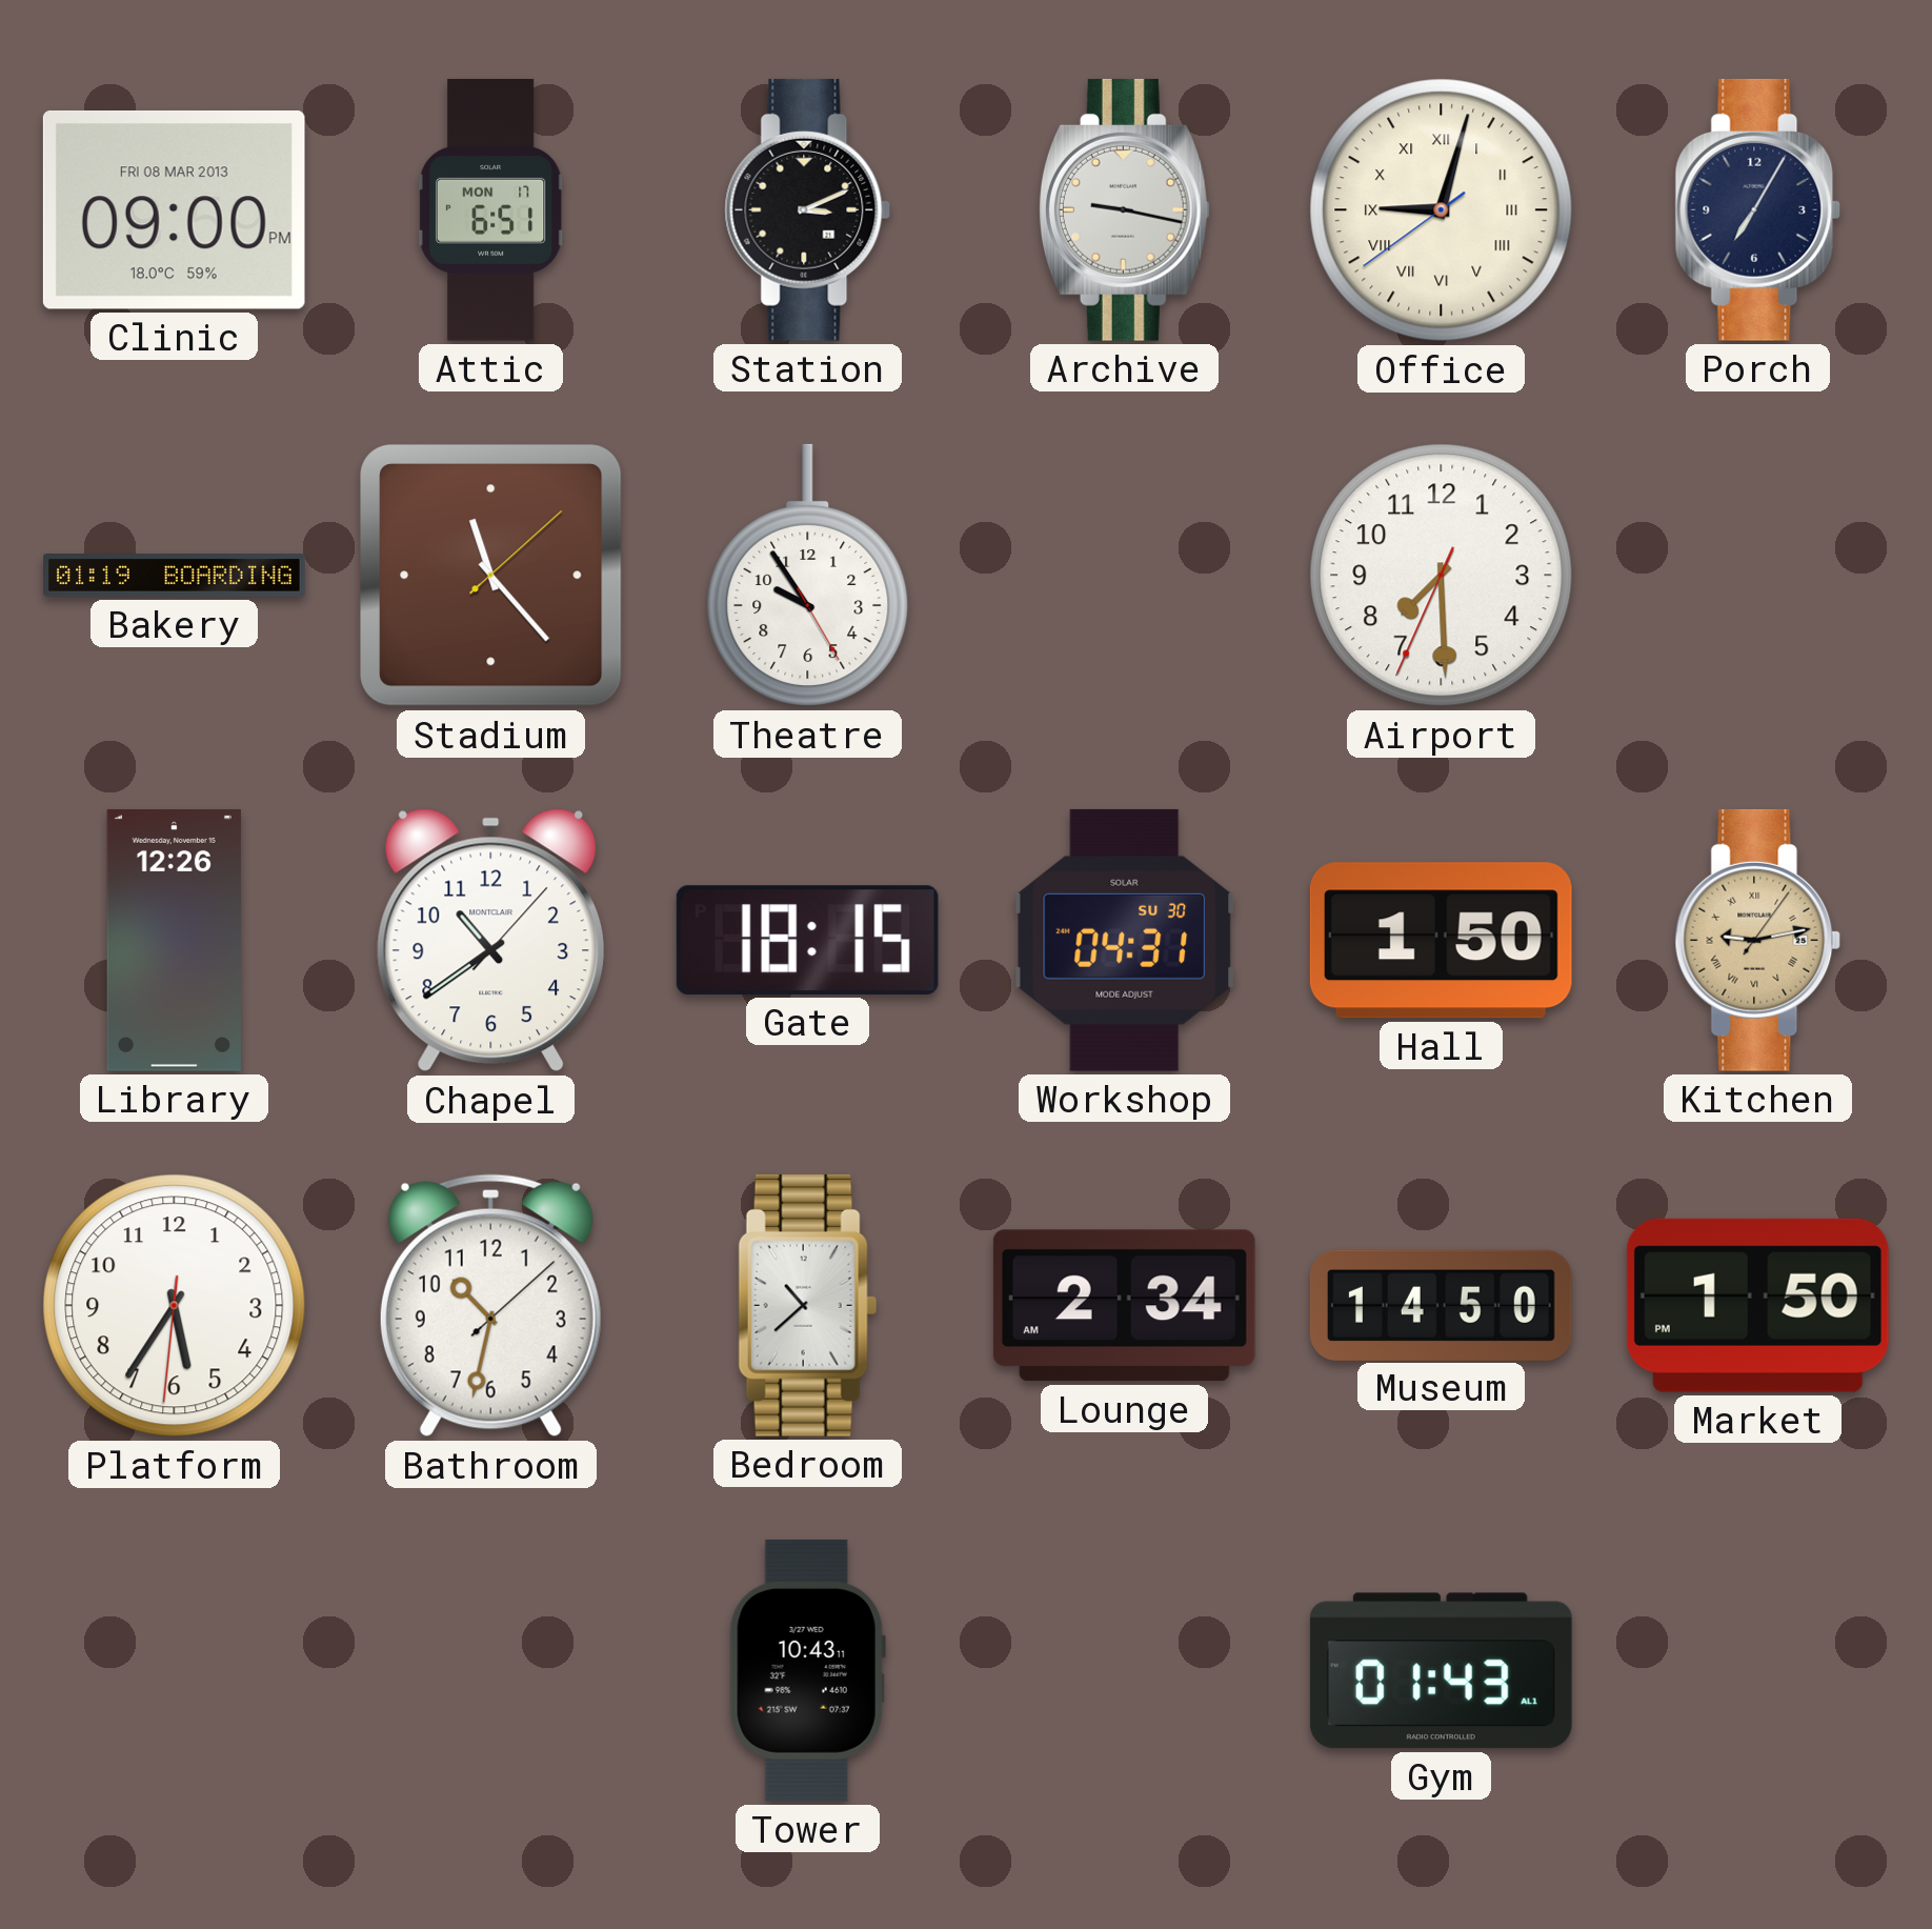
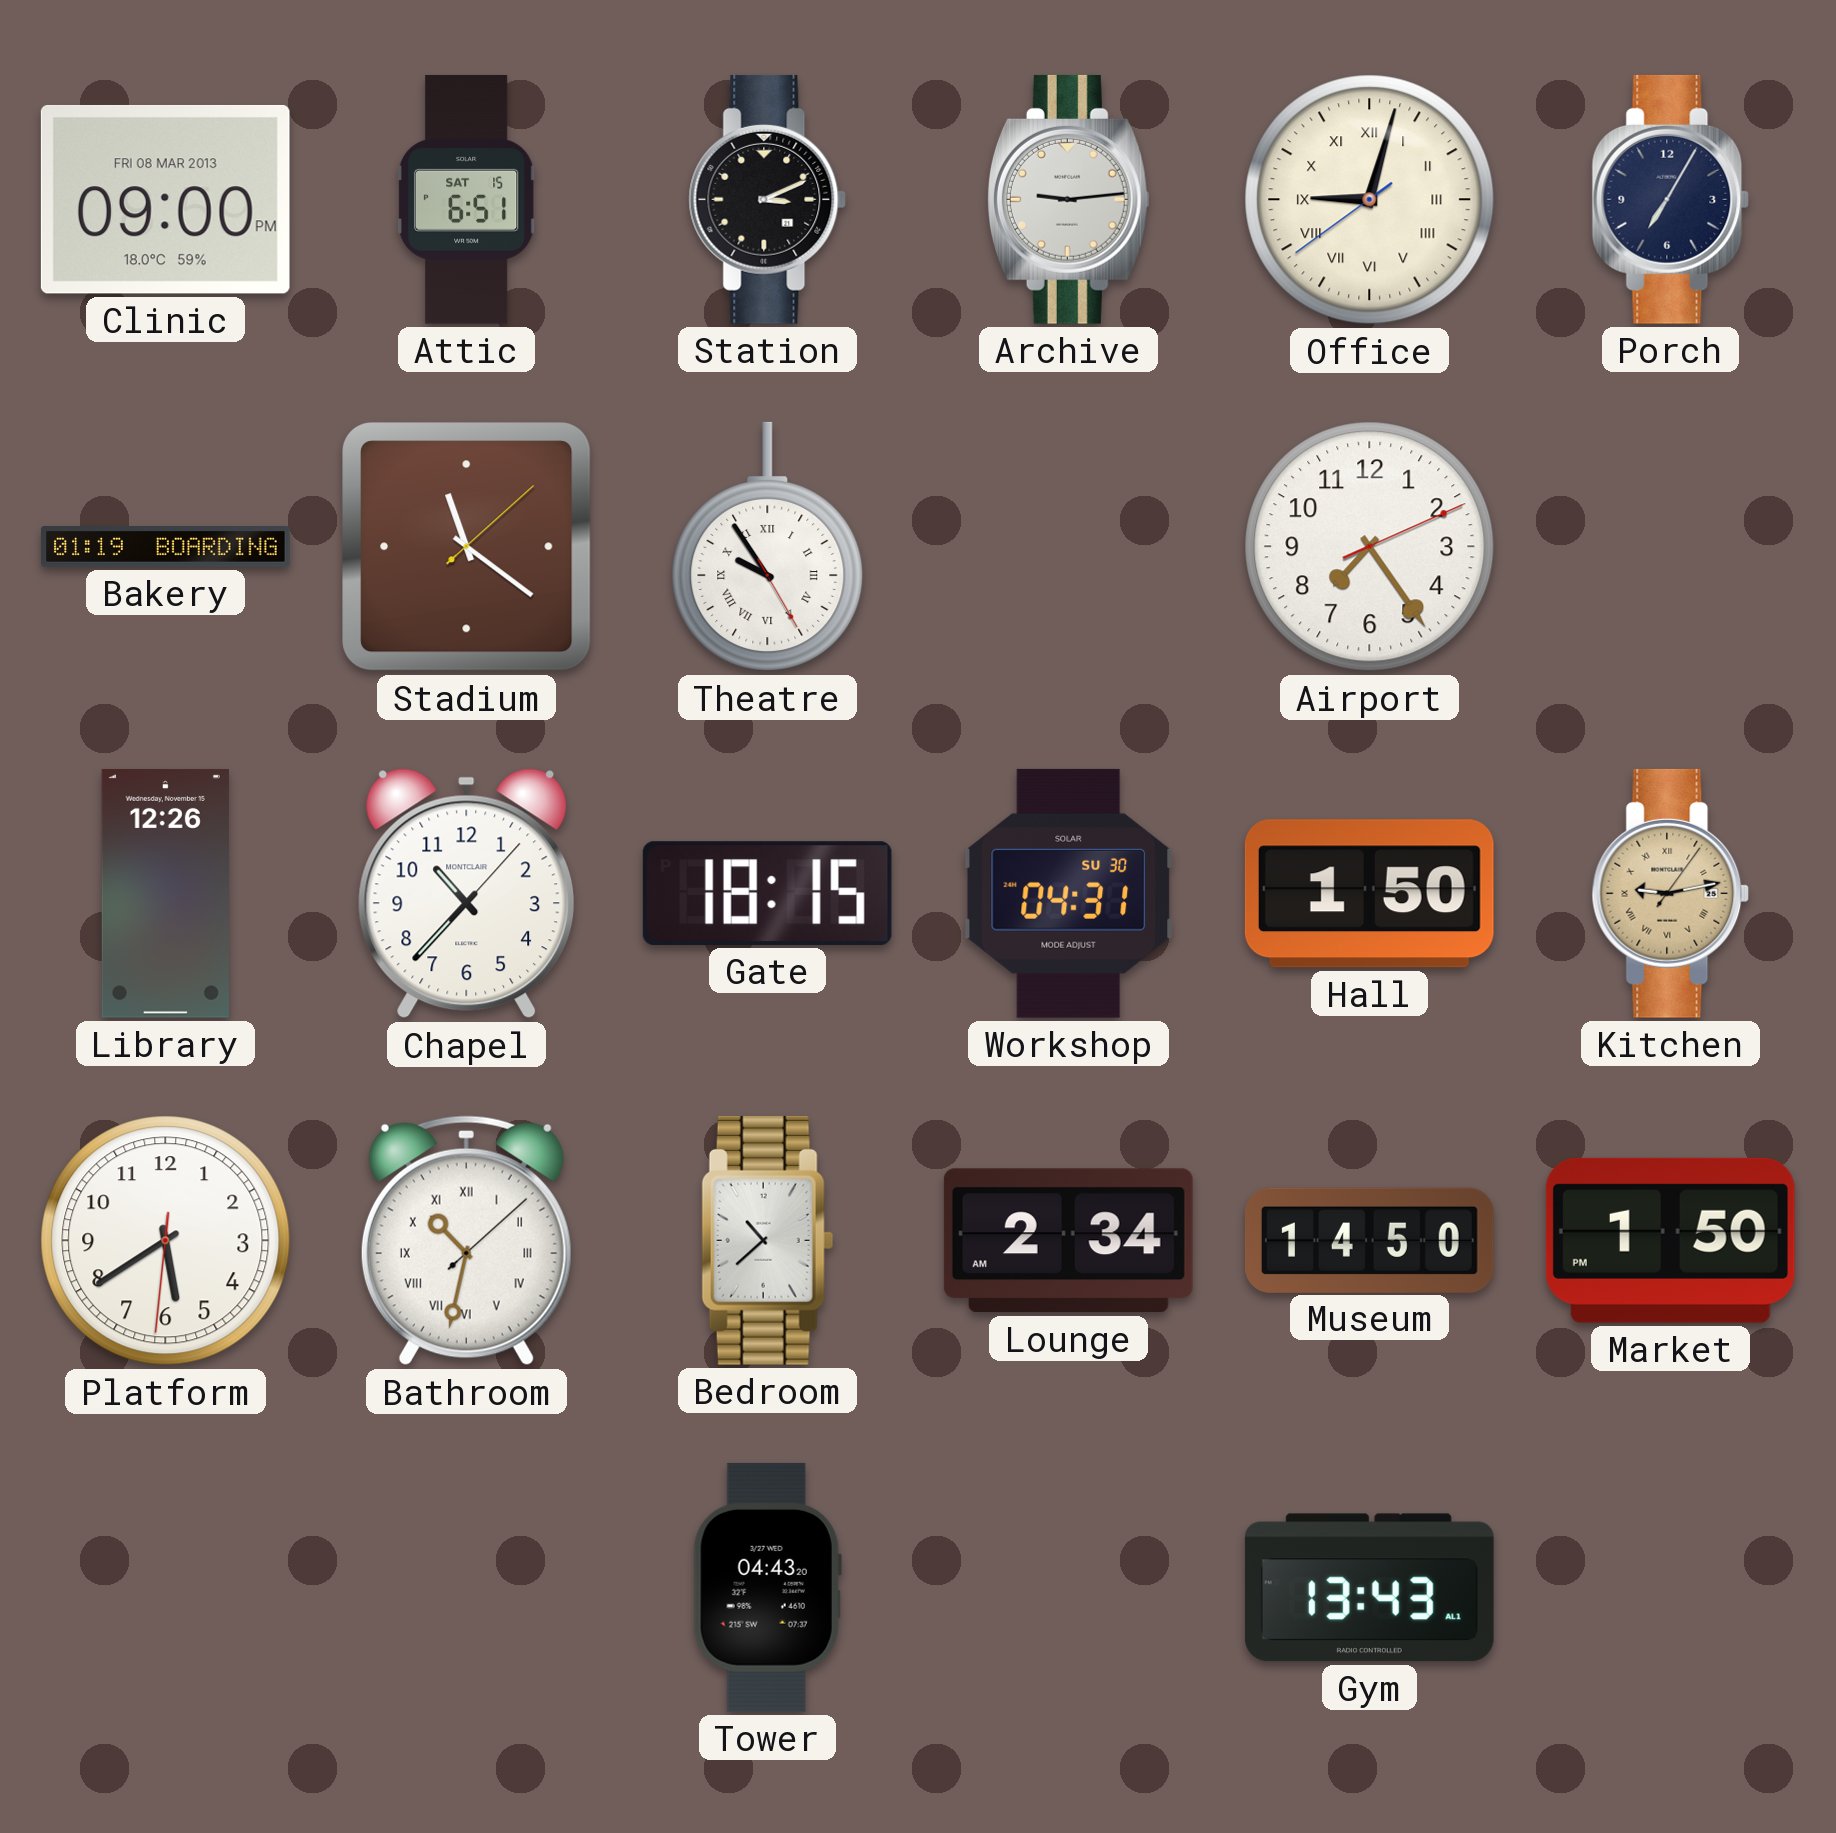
Attic date: MON 17 -> SAT 15
Archive: 9:17 -> 9:14
Stadium: 11:23 -> 11:21
Theatre numerals: Arabic -> Roman
Airport: 7:29 -> 7:24
Chapel: 10:39 -> 10:37
Platform: 5:35 -> 5:39
Bathroom numerals: Arabic -> Roman
Tower: 10:43 -> 04:43
Gym: 01:43 -> 13:43
